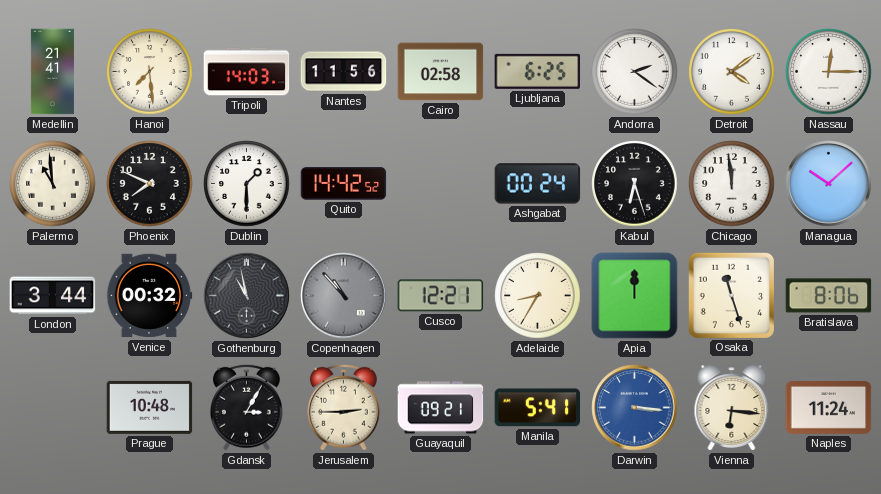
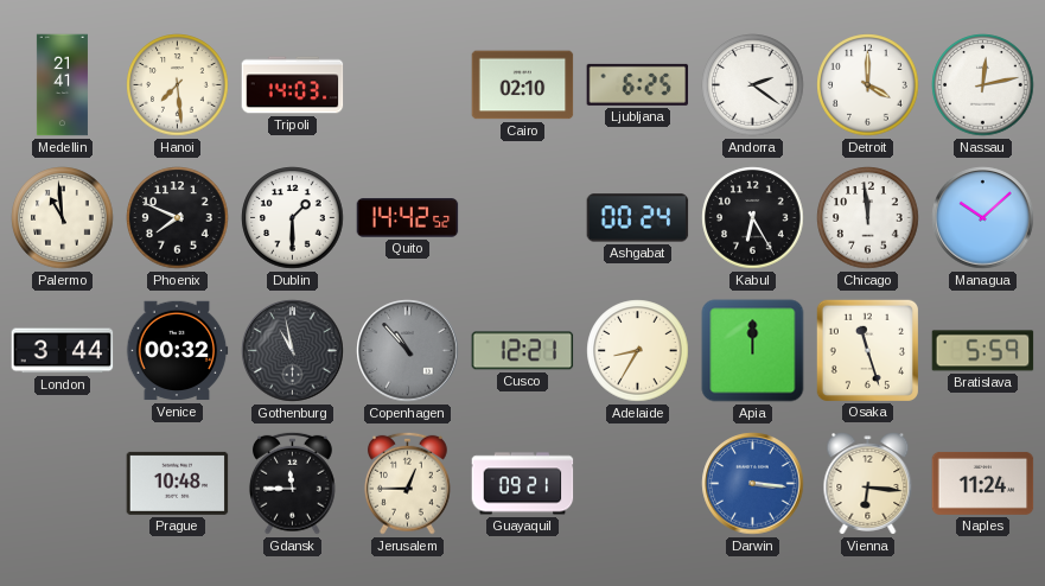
Nantes: 11:56 -> none
Cairo: 02:58 -> 02:10
Detroit: 4:09 -> 4:00
Nassau: 12:15 -> 12:13
Kabul: 6:27 -> 6:25
Bratislava: 8:06 -> 5:59
Gdansk: 3:05 -> 11:45
Jerusalem: 2:45 -> 12:45
Manila: 5:41 -> none
